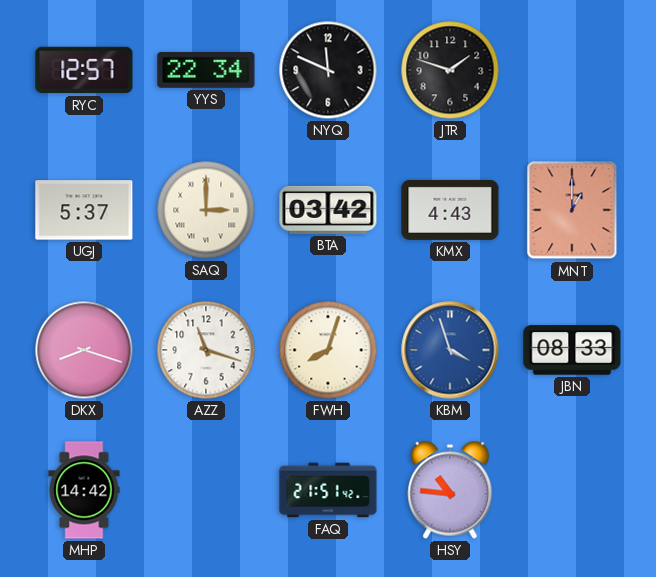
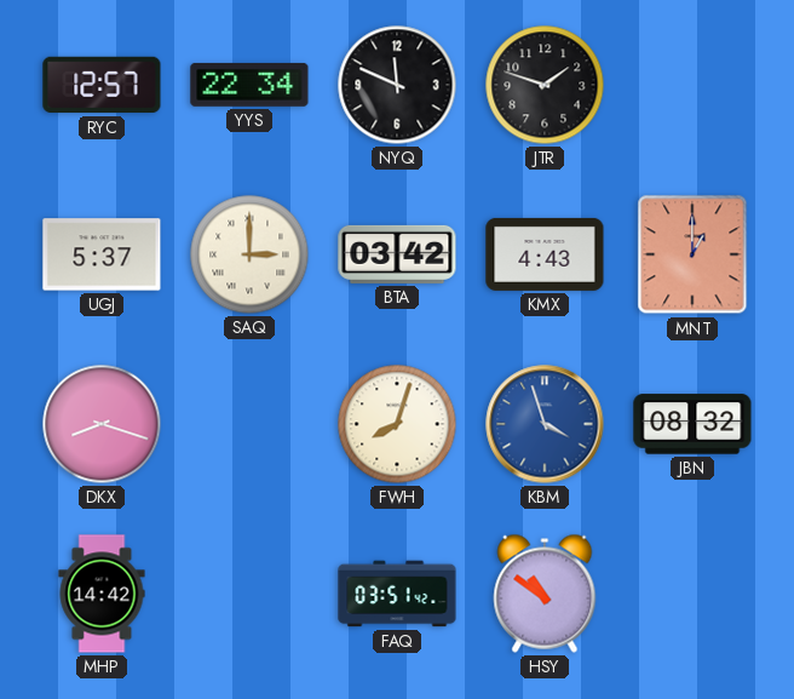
AZZ: 11:18 -> none
JBN: 08:33 -> 08:32
FAQ: 21:51 -> 03:51
HSY: 10:46 -> 10:51
